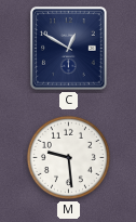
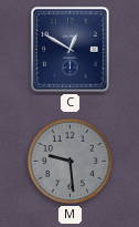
M dial: white -> grey
